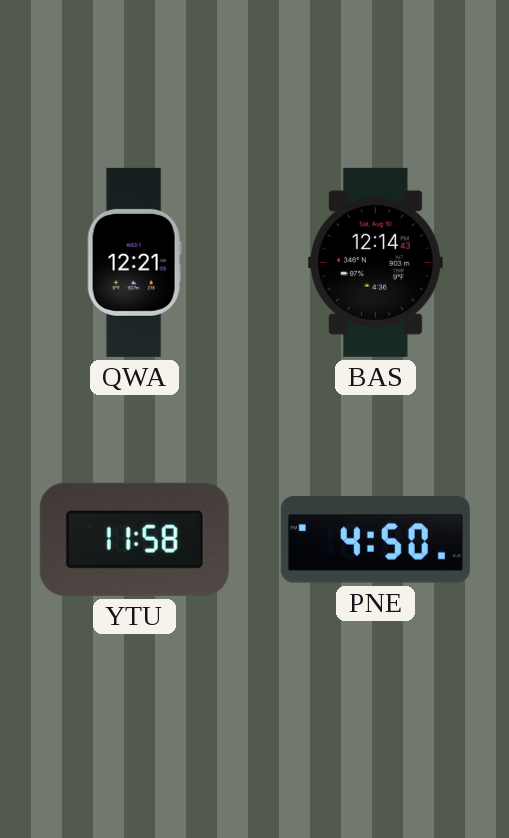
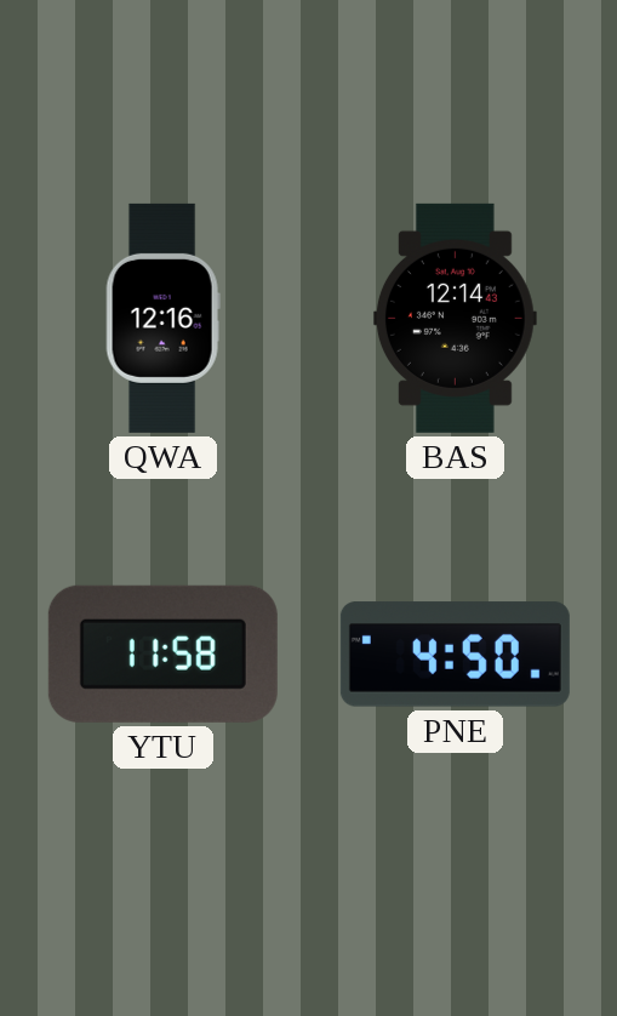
QWA: 12:21 -> 12:16
